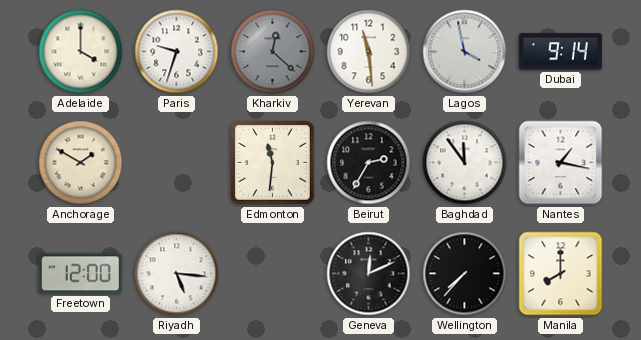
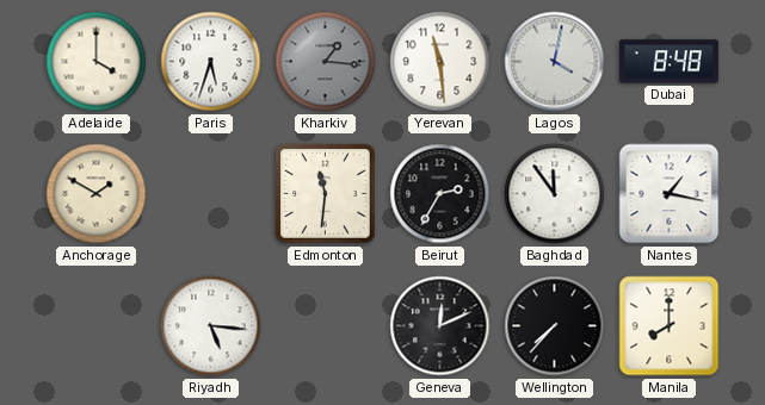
Paris: 9:33 -> 5:33
Kharkiv: 12:22 -> 1:16
Lagos: 3:58 -> 4:02
Dubai: 9:14 -> 8:48
Freetown: 12:00 -> none
